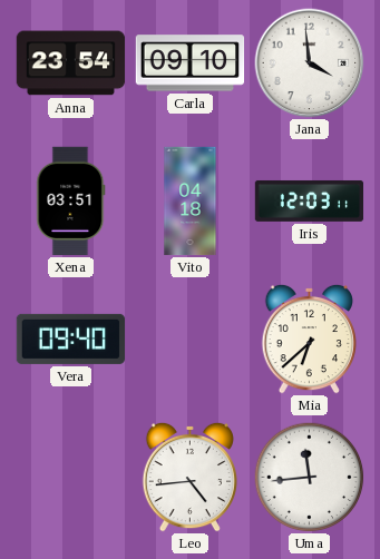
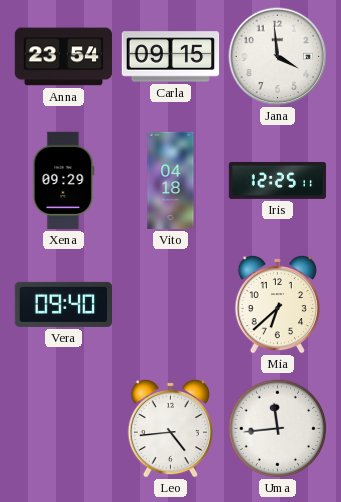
Carla: 09:10 -> 09:15
Xena: 03:51 -> 09:29
Iris: 12:03 -> 12:25
